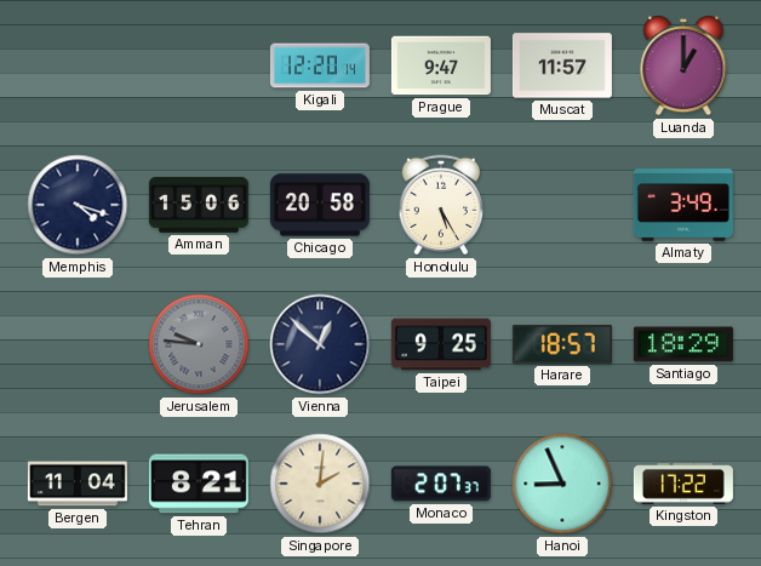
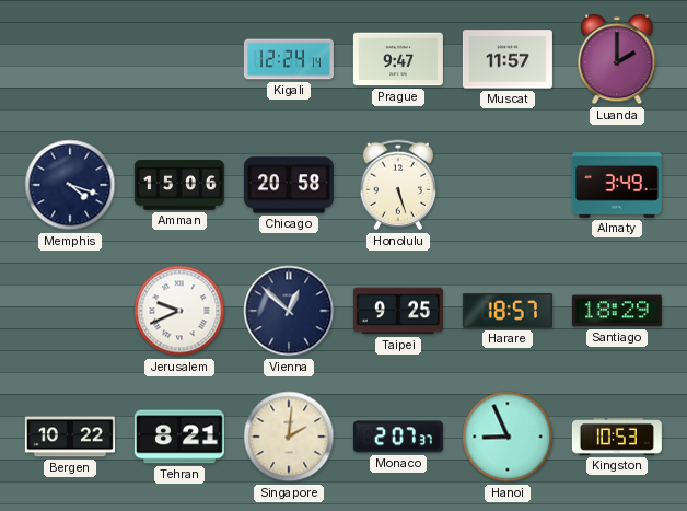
Kigali: 12:20 -> 12:24
Luanda: 1:00 -> 2:00
Honolulu: 5:25 -> 5:27
Jerusalem: 9:46 -> 9:41
Jerusalem dial: grey -> white
Bergen: 11:04 -> 10:22
Kingston: 17:22 -> 10:53
